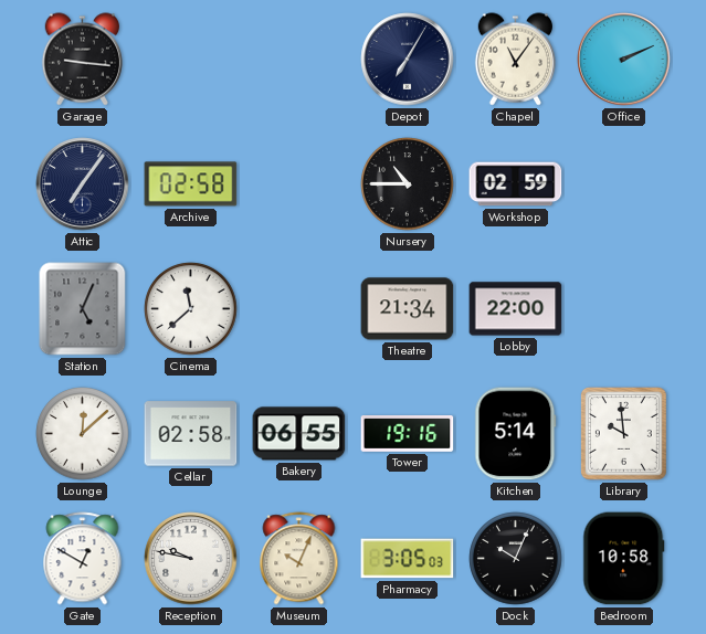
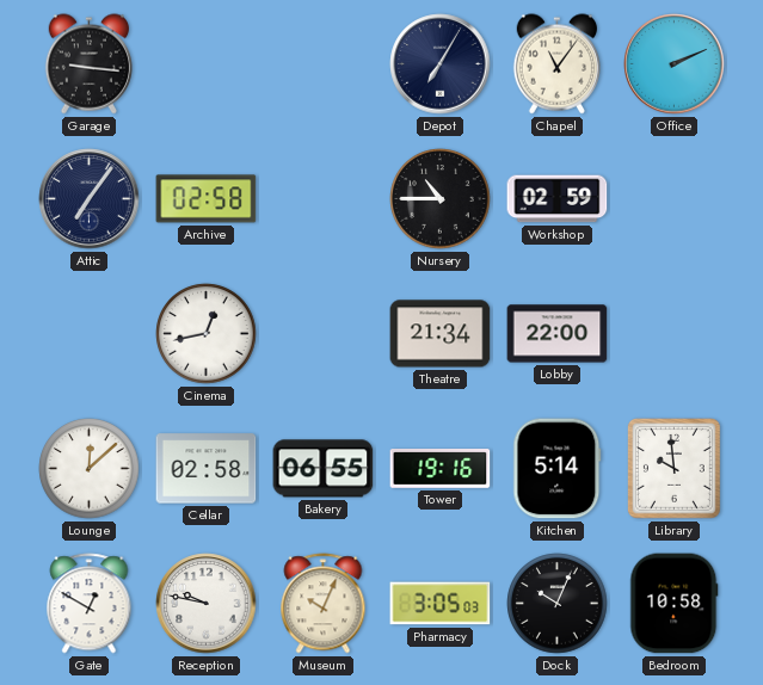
Station: 5:04 -> none
Cinema: 11:38 -> 12:43
